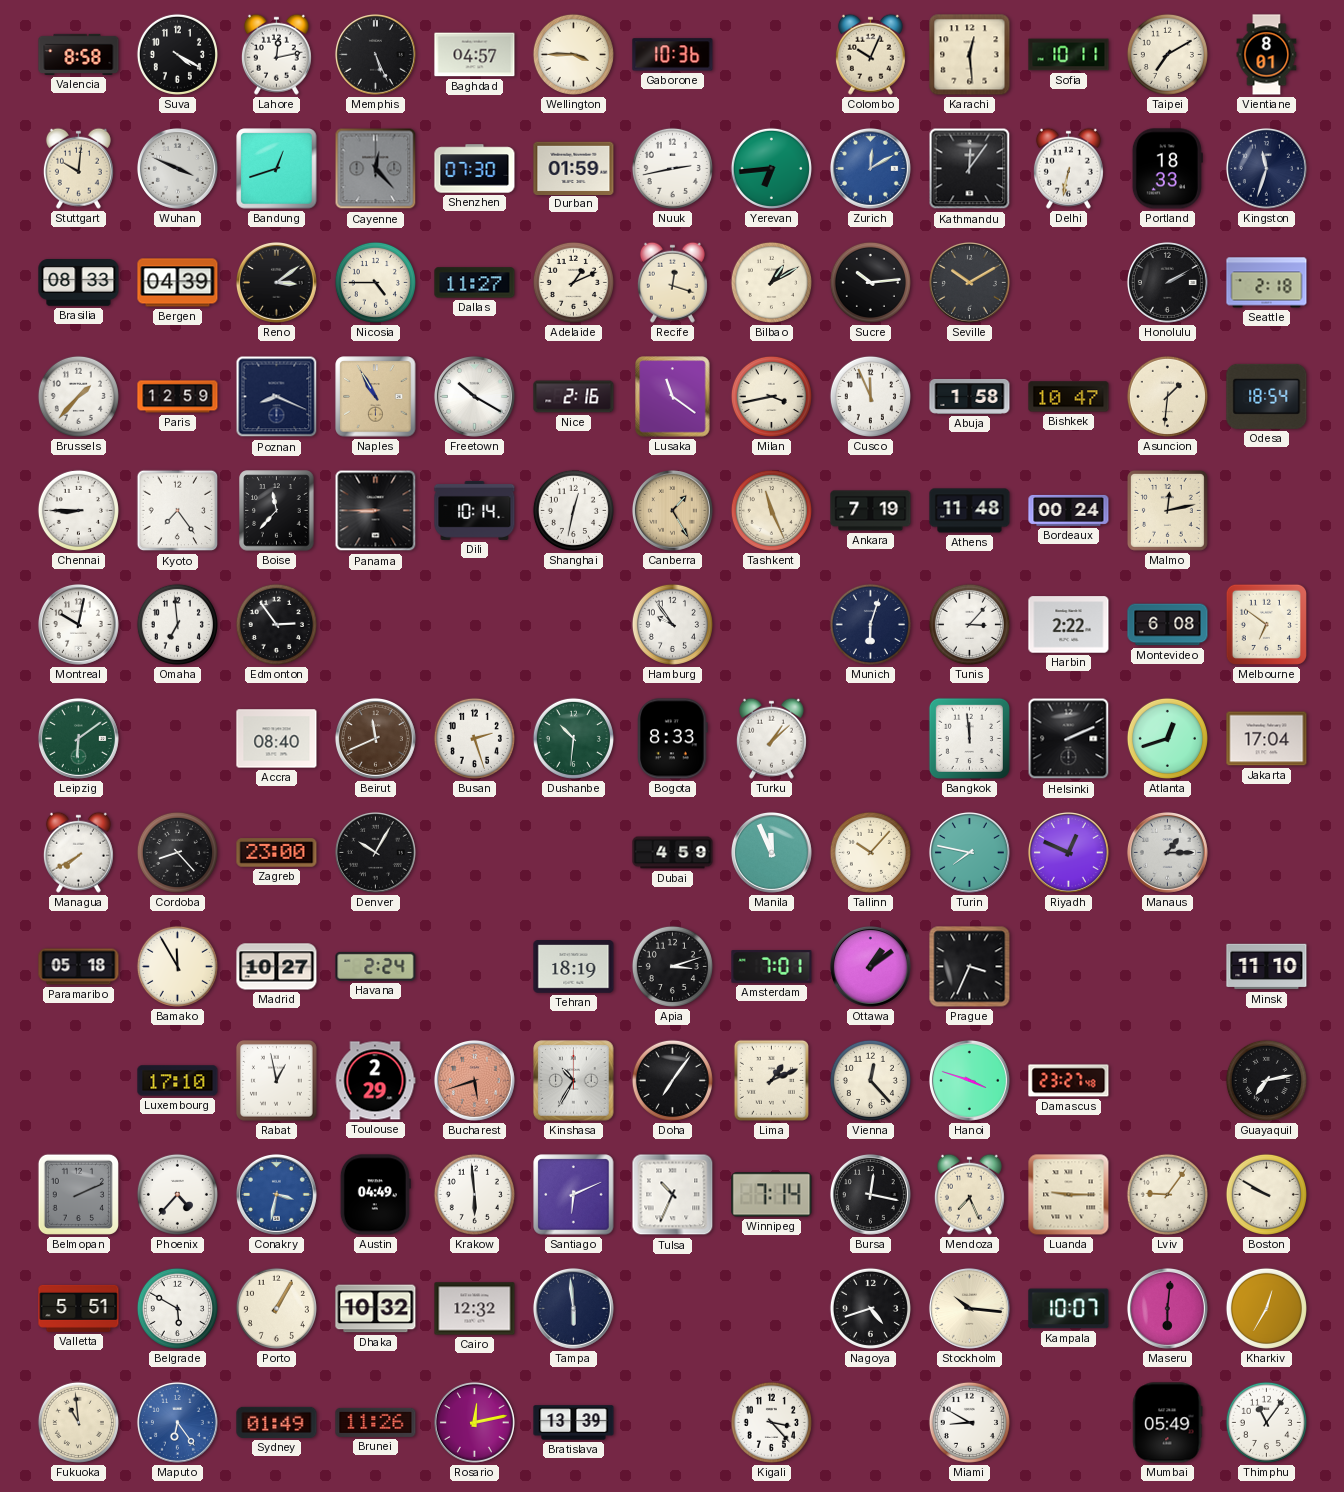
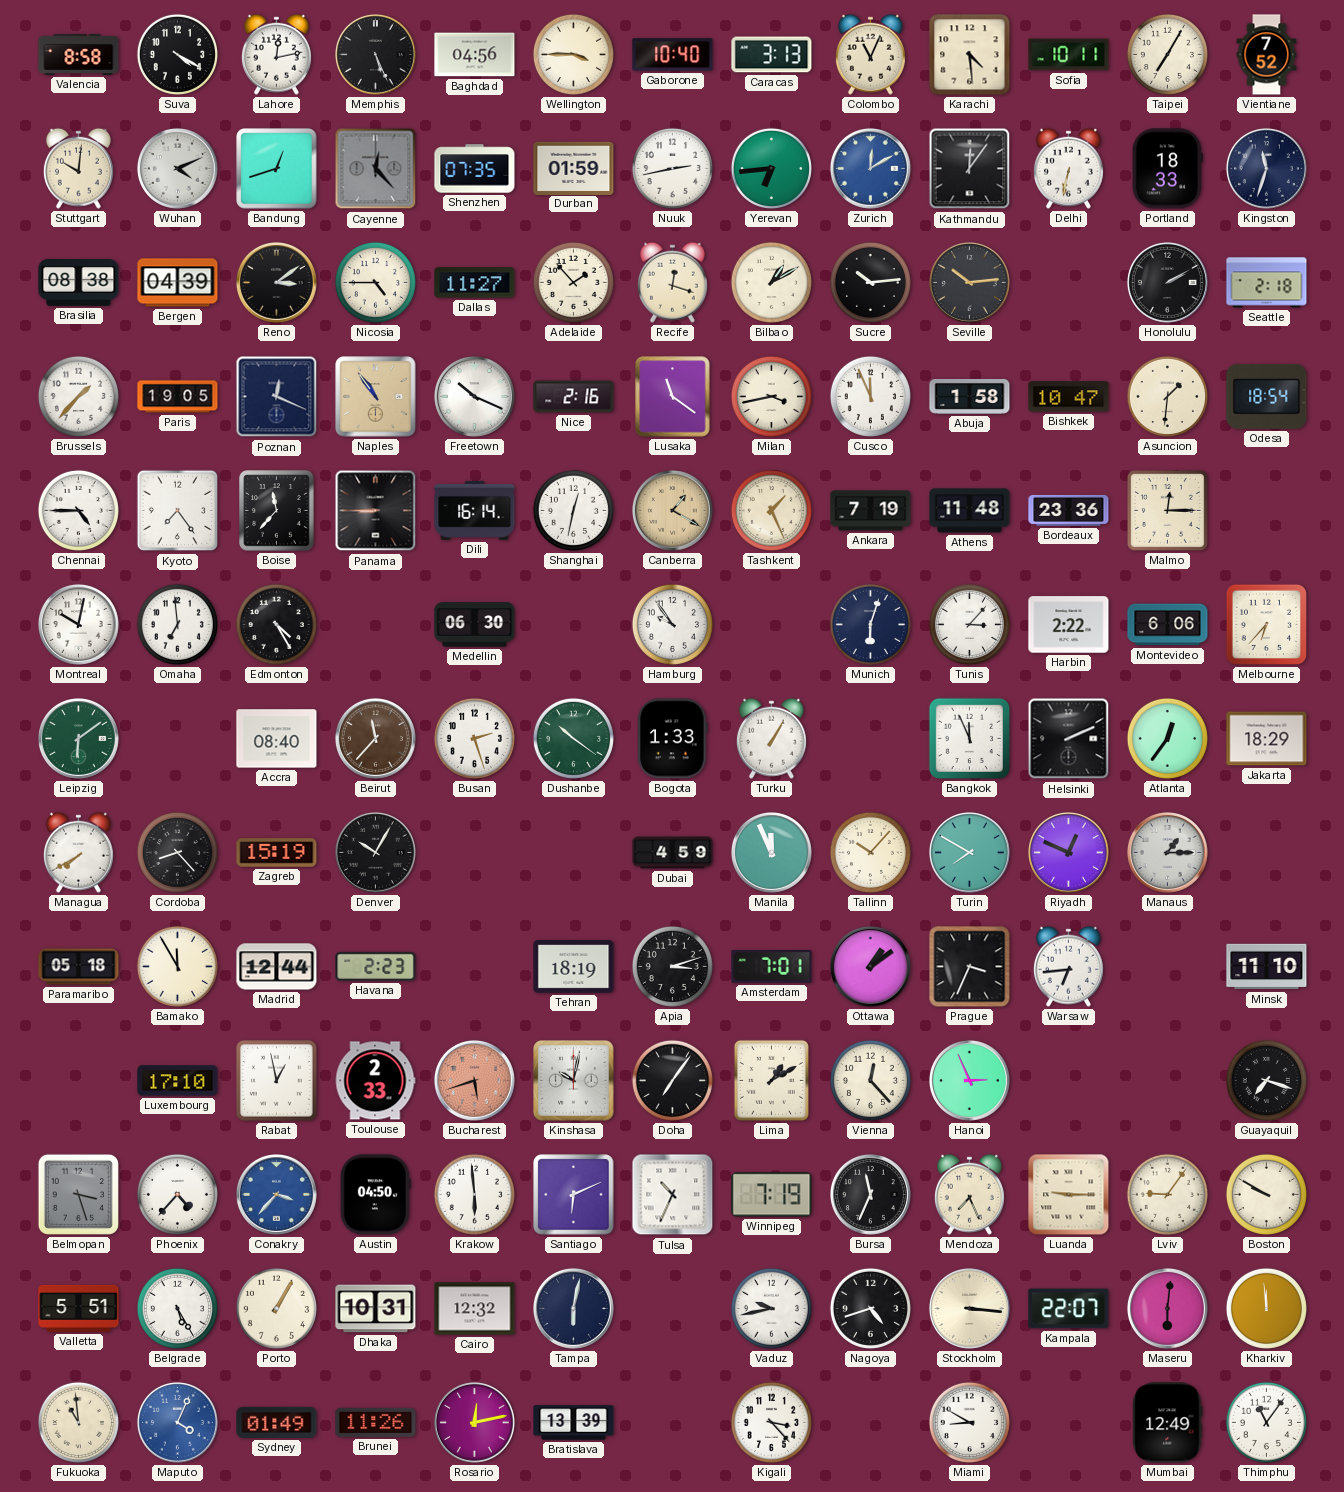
Baghdad: 04:57 -> 04:56
Gaborone: 10:36 -> 10:40
Caracas: none -> 3:13
Colombo: 10:04 -> 11:04
Karachi: 12:29 -> 4:29
Taipei: 7:10 -> 7:05
Vientiane: 8:01 -> 7:52
Wuhan: 3:49 -> 4:11
Shenzhen: 07:30 -> 07:35
Brasilia: 08:33 -> 08:38
Adelaide: 1:11 -> 1:53
Seville: 10:10 -> 10:14
Paris: 12:59 -> 19:05
Poznan: 8:19 -> 12:19
Naples: 10:55 -> 10:54
Freetown: 10:20 -> 10:19
Chennai: 8:45 -> 4:45
Dili: 10:14 -> 16:14
Canberra: 1:25 -> 1:20
Tashkent: 11:26 -> 1:26
Bordeaux: 00:24 -> 23:36
Malmo: 12:13 -> 12:15
Edmonton: 2:54 -> 4:25
Medellin: none -> 06:30
Montevideo: 6:08 -> 6:06
Melbourne: 6:51 -> 6:37
Beirut: 11:41 -> 11:37
Dushanbe: 10:31 -> 10:21
Bogota: 8:33 -> 1:33
Turku: 1:08 -> 1:05
Bangkok: 11:59 -> 11:56
Atlanta: 12:42 -> 12:36
Jakarta: 17:04 -> 18:29
Zagreb: 23:00 -> 15:19
Turin: 7:47 -> 7:50
Madrid: 10:27 -> 12:44
Havana: 2:24 -> 2:23
Warsaw: none -> 6:44
Toulouse: 2:29 -> 2:33
Kinshasa: 10:35 -> 10:02
Lima: 1:11 -> 1:10
Hanoi: 3:48 -> 2:56
Damascus: 23:27 -> none
Guayaquil: 7:13 -> 7:18
Belmopan: 2:11 -> 3:27
Conakry: 3:32 -> 3:37
Austin: 04:49 -> 04:50
Winnipeg: 7:14 -> 7:19
Bursa: 12:17 -> 11:34
Belgrade: 5:50 -> 5:25
Dhaka: 10:32 -> 10:31
Tampa: 5:59 -> 6:02
Vaduz: none -> 9:43
Stockholm: 10:16 -> 3:16
Kampala: 10:07 -> 22:07
Kharkiv: 12:35 -> 11:59
Maputo: 6:24 -> 4:04
Mumbai: 05:49 -> 12:49
